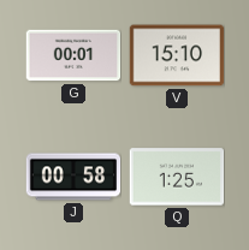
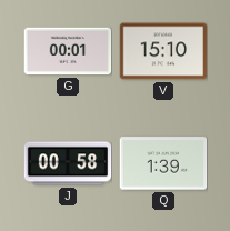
Q: 1:25 -> 1:39
